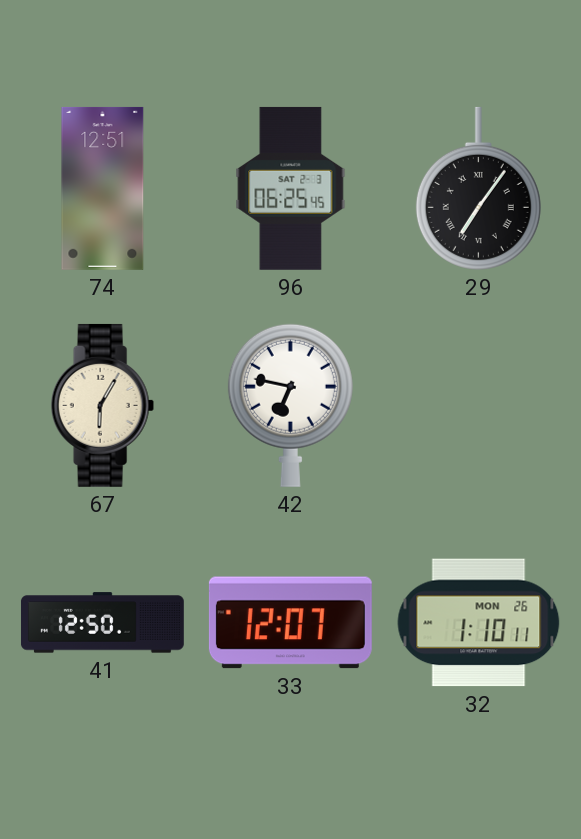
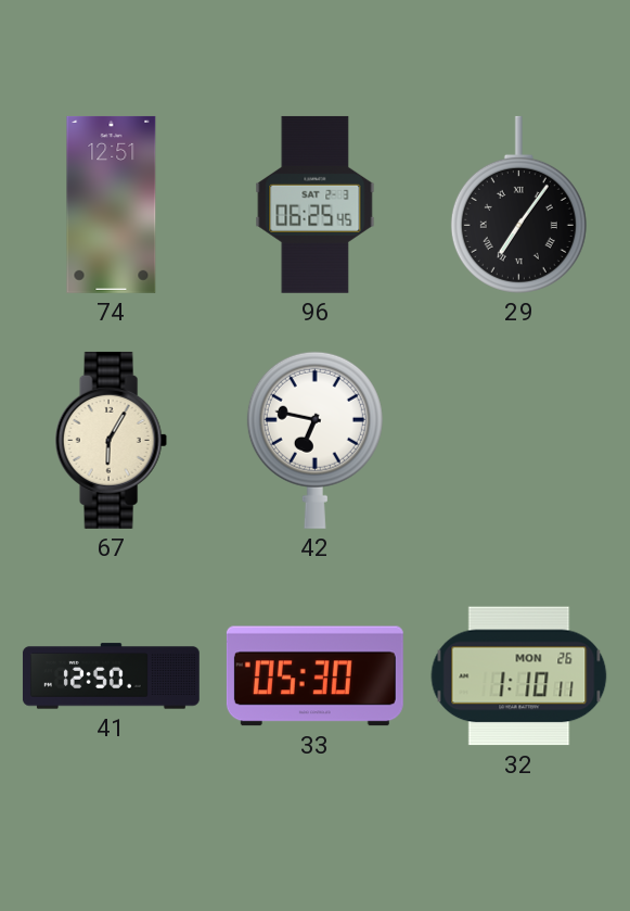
33: 12:07 -> 05:30
